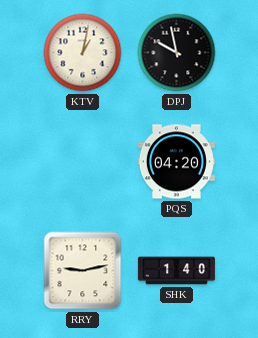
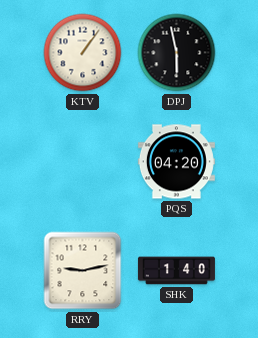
KTV: 1:02 -> 1:06
DPJ: 9:58 -> 5:58
